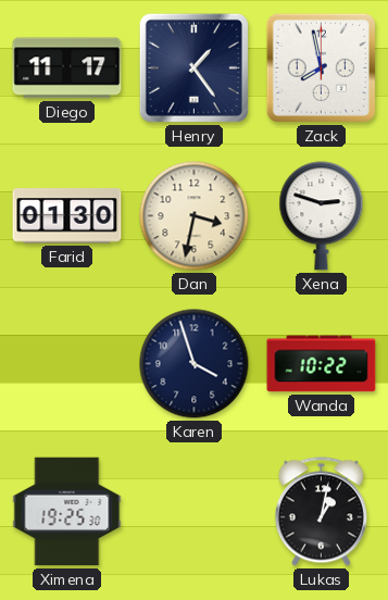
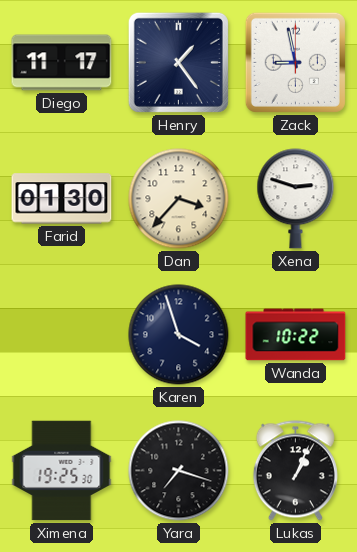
Zack: 7:58 -> 8:58
Dan: 3:32 -> 3:37
Yara: none -> 7:18
Lukas: 1:02 -> 1:04
